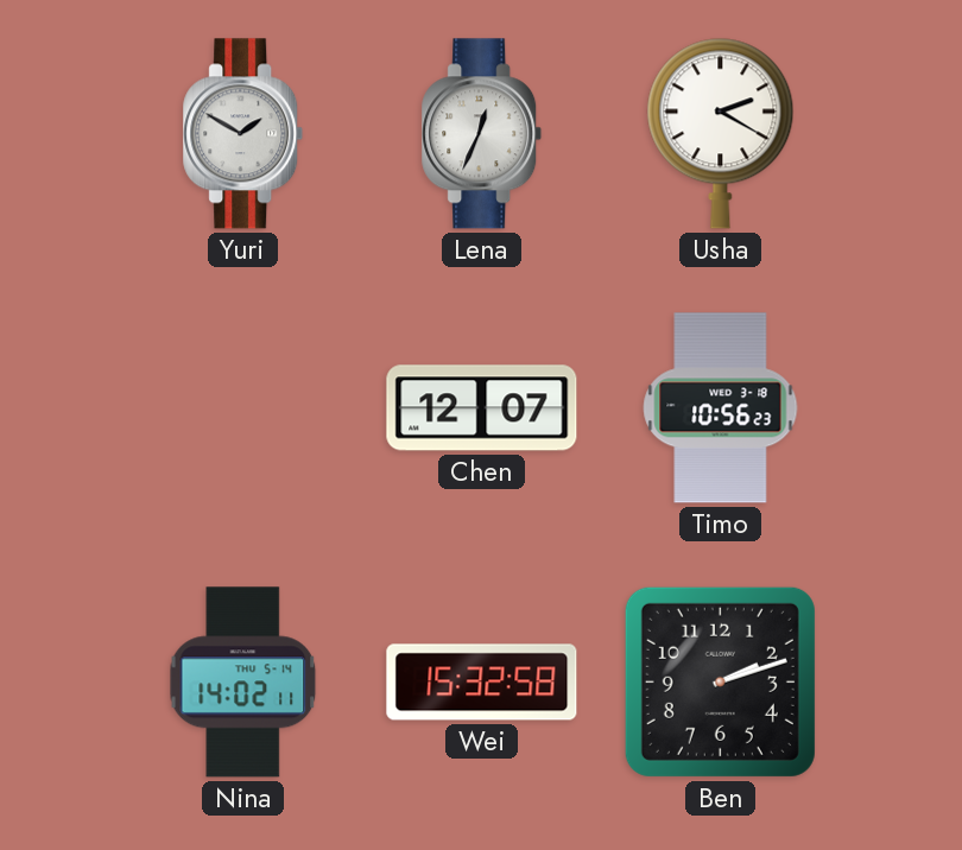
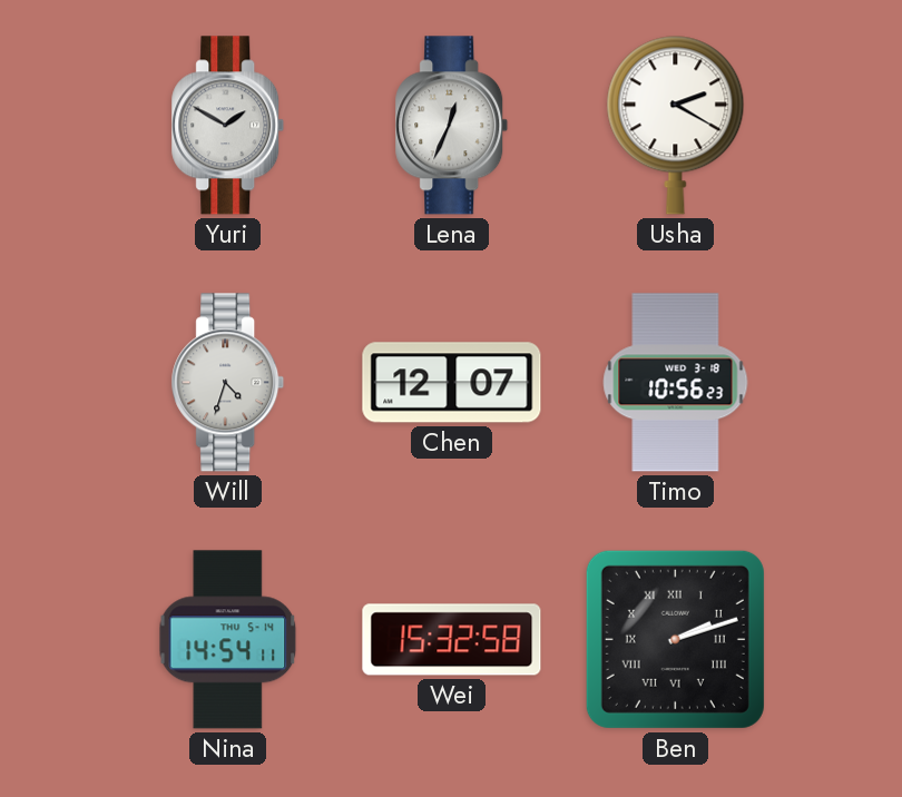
Will: none -> 4:33
Nina: 14:02 -> 14:54
Ben numerals: Arabic -> Roman
